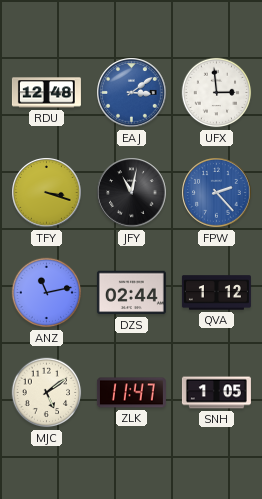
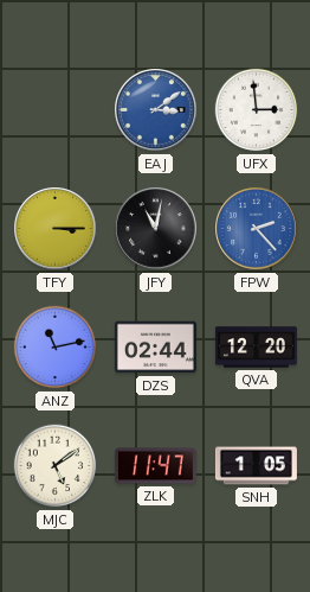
RDU: 12:48 -> none
TFY: 3:18 -> 3:15
QVA: 1:12 -> 12:20
